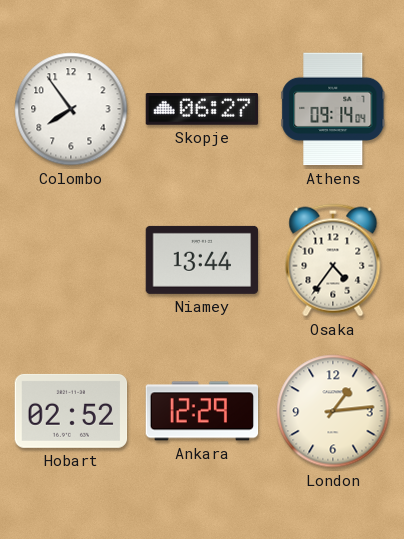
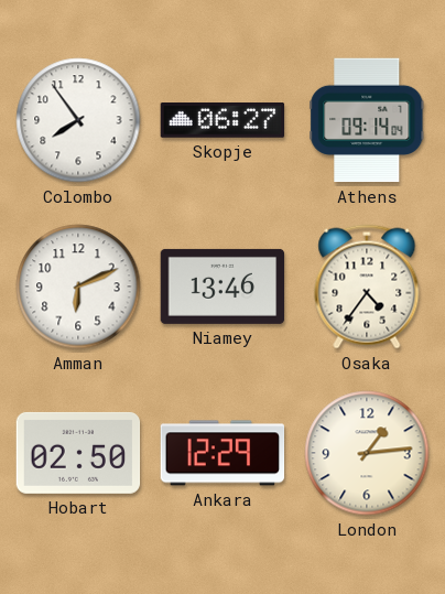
Amman: none -> 6:11
Niamey: 13:44 -> 13:46
Hobart: 02:52 -> 02:50
